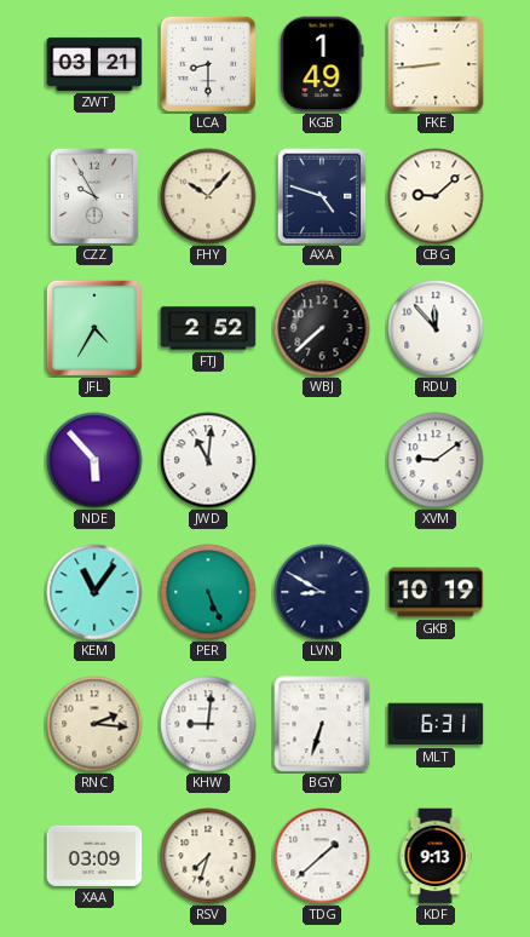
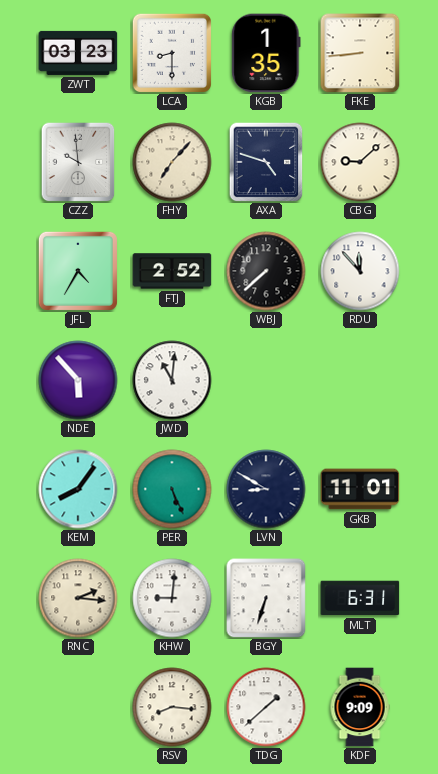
ZWT: 03:21 -> 03:23
KGB: 1:49 -> 1:35
CZZ: 9:55 -> 9:59
FHY: 10:07 -> 7:07
XVM: 9:09 -> none
KEM: 11:06 -> 8:06
GKB: 10:19 -> 11:01
XAA: 03:09 -> none
RSV: 7:33 -> 8:16
KDF: 9:13 -> 9:09
